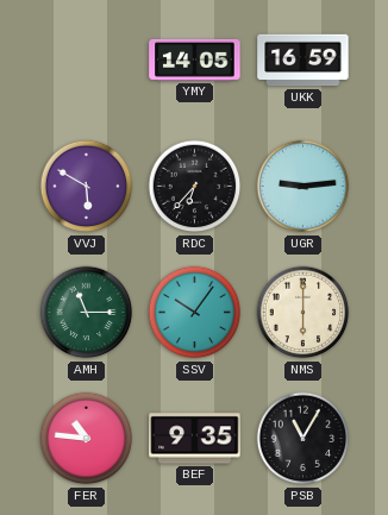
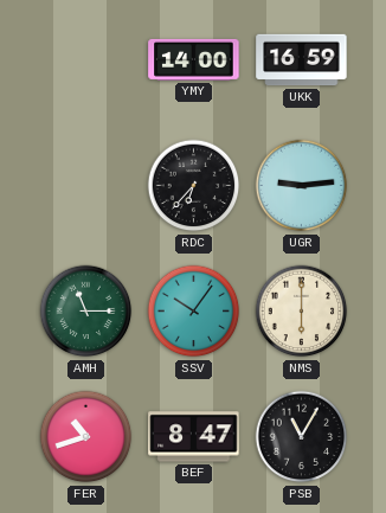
YMY: 14:05 -> 14:00
VVJ: 5:50 -> none
FER: 10:46 -> 10:42
BEF: 9:35 -> 8:47
